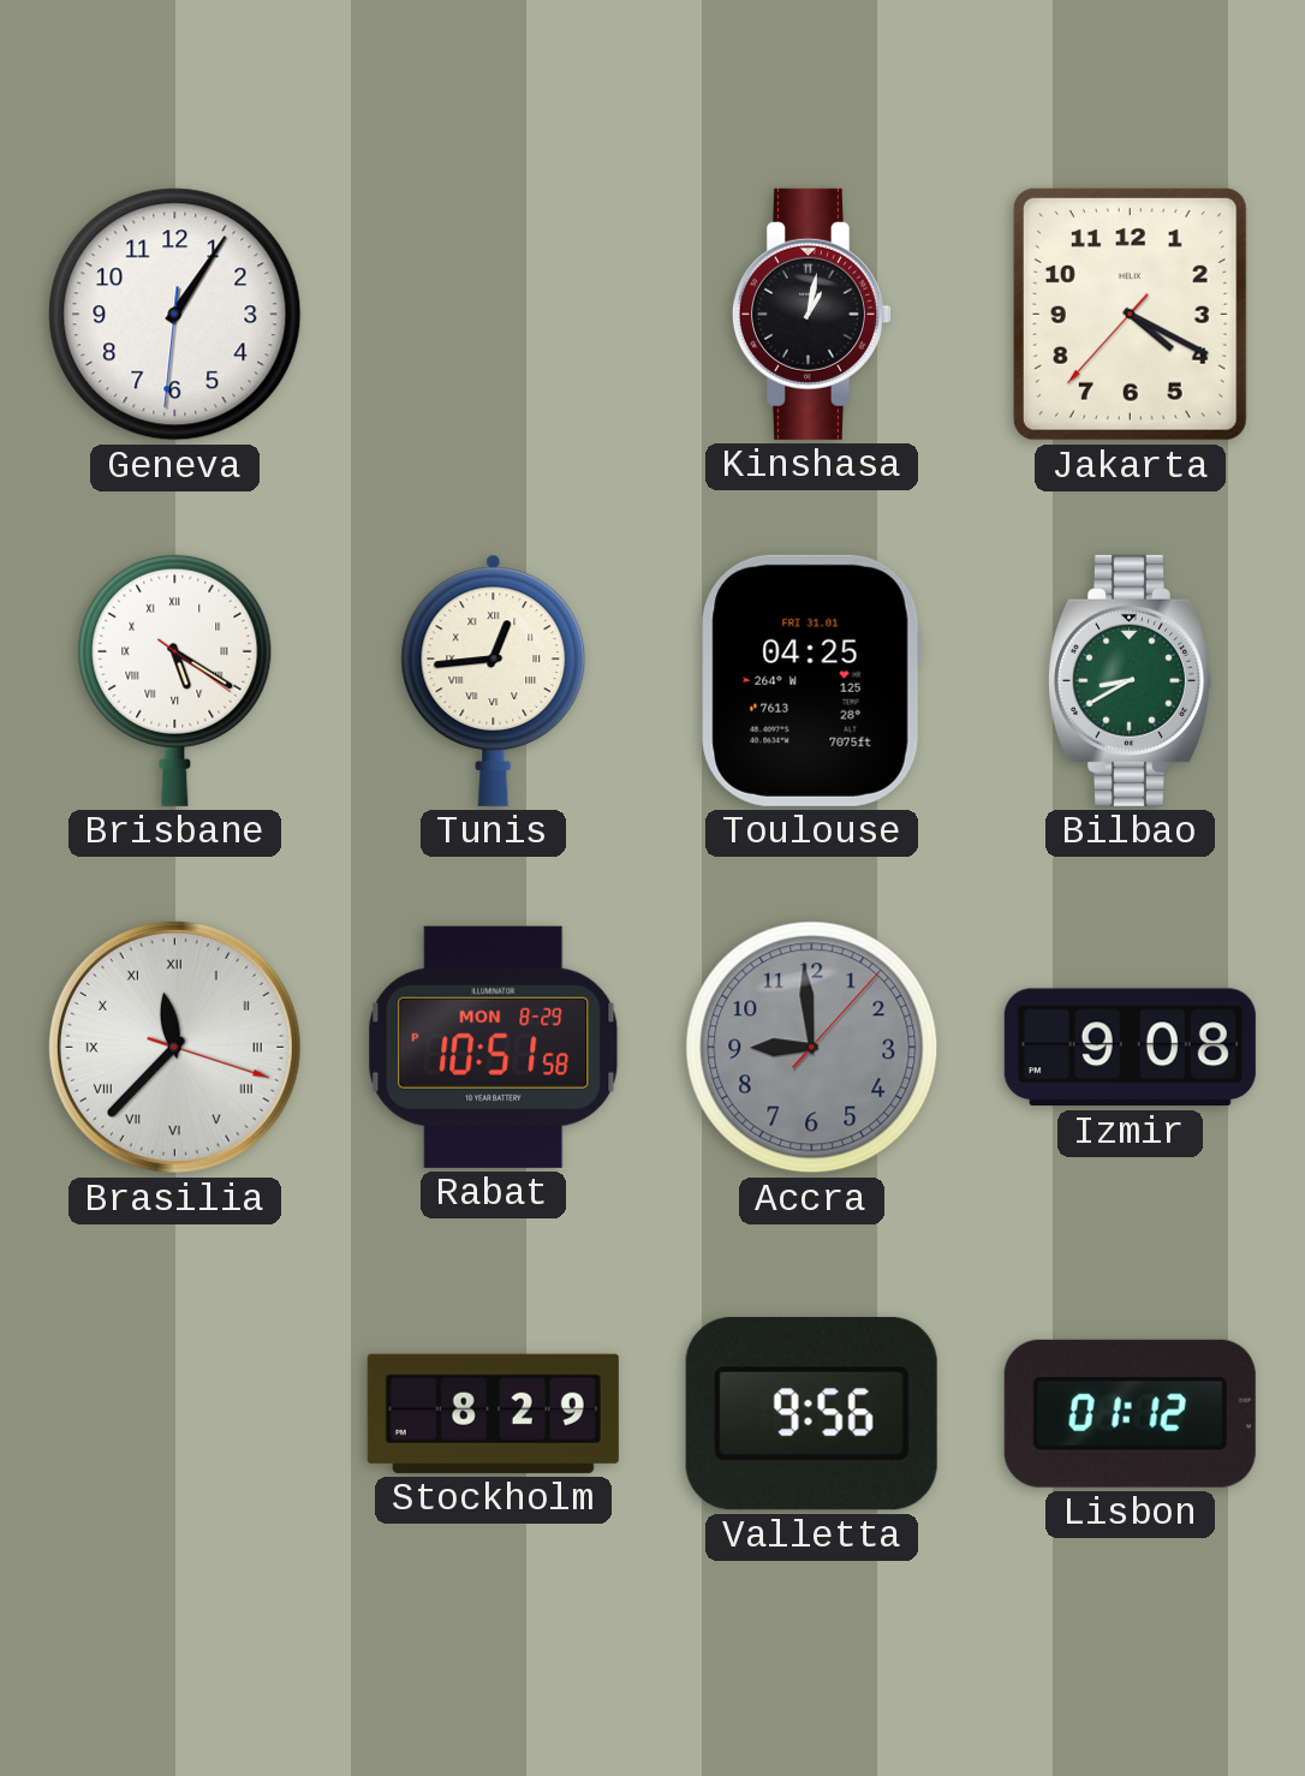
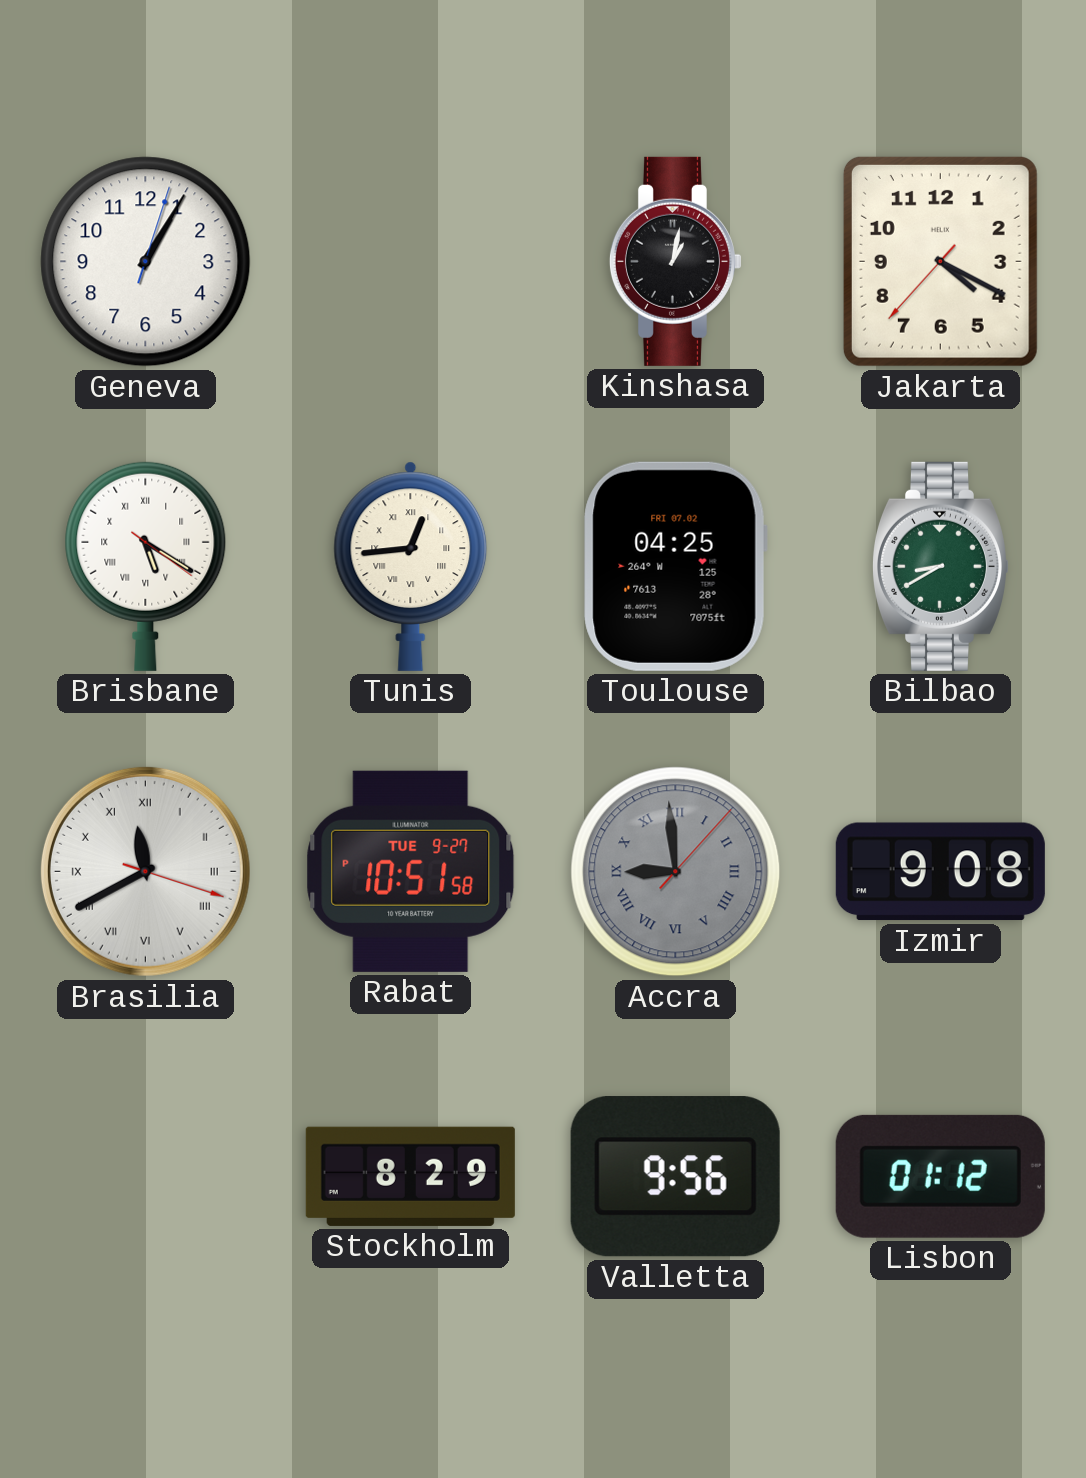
Geneva: 1:05:31 -> 1:05:03
Toulouse date: FRI 31.01 -> FRI 07.02
Brasilia: 11:37 -> 11:40
Rabat date: MON 8-29 -> TUE 9-27
Accra numerals: Arabic -> Roman
